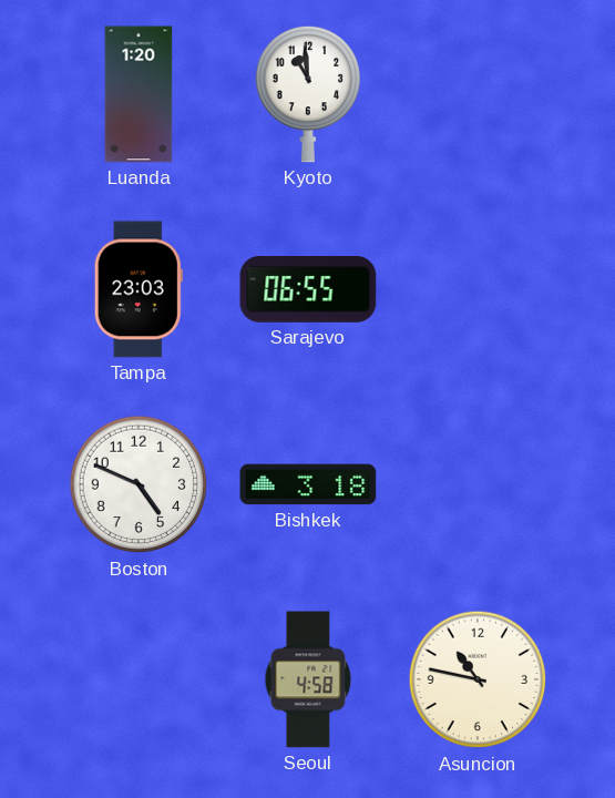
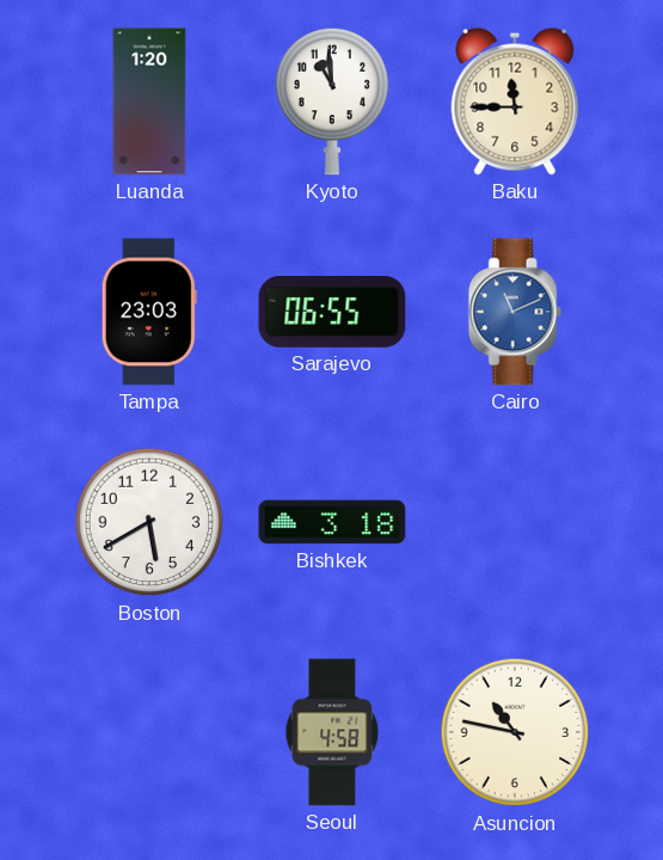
Baku: none -> 11:45
Cairo: none -> 11:11
Boston: 4:49 -> 5:40
